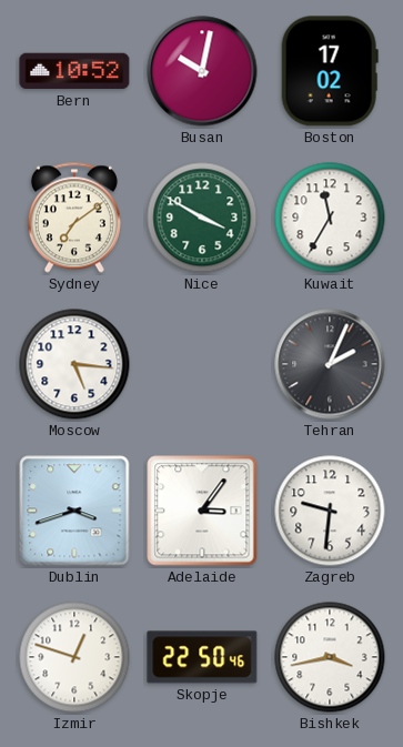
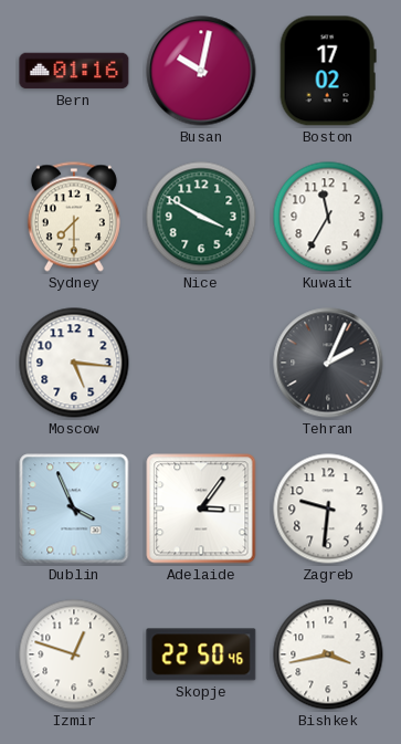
Bern: 10:52 -> 01:16
Sydney: 7:09 -> 7:30
Dublin: 3:42 -> 3:56
